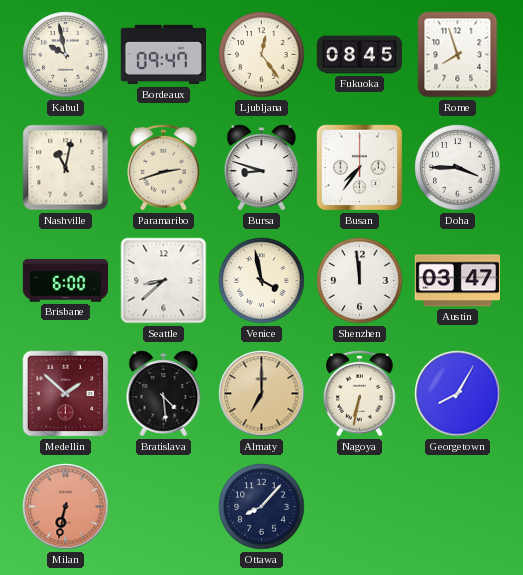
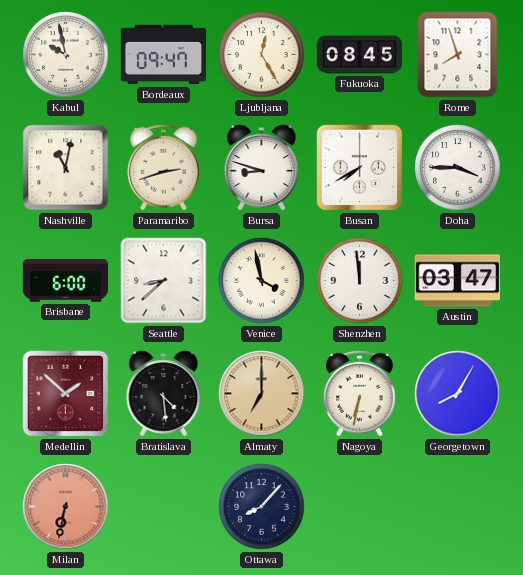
Ljubljana: 12:24 -> 12:25
Busan: 7:36 -> 7:40
